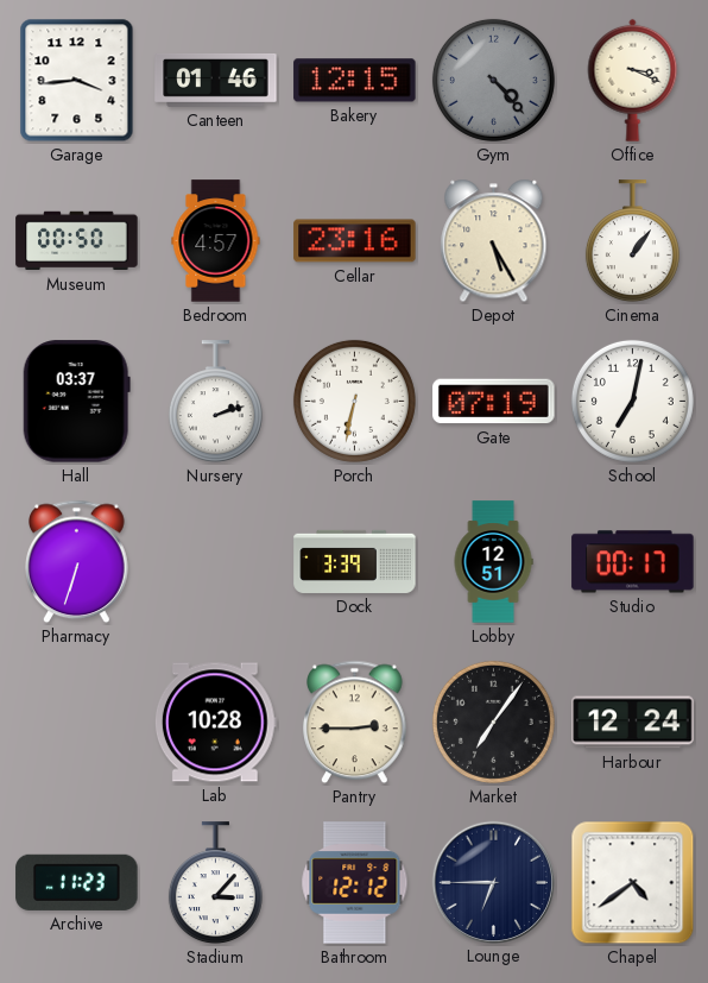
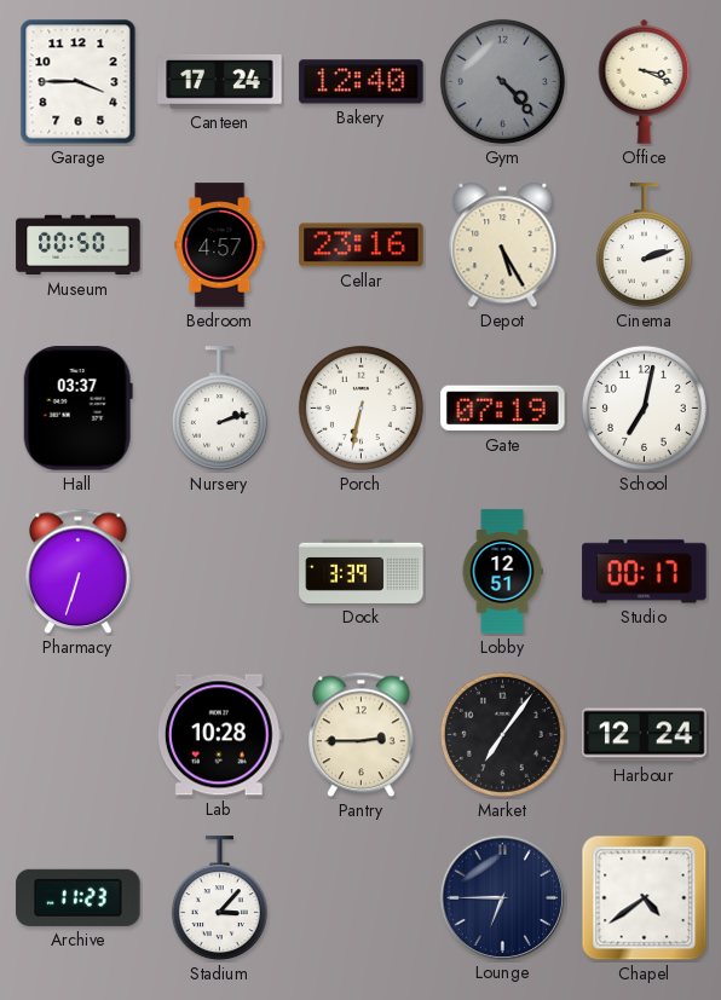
Garage: 3:44 -> 3:45
Canteen: 01:46 -> 17:24
Bakery: 12:15 -> 12:40
Cinema: 1:06 -> 2:12
Bathroom: 12:12 -> none
